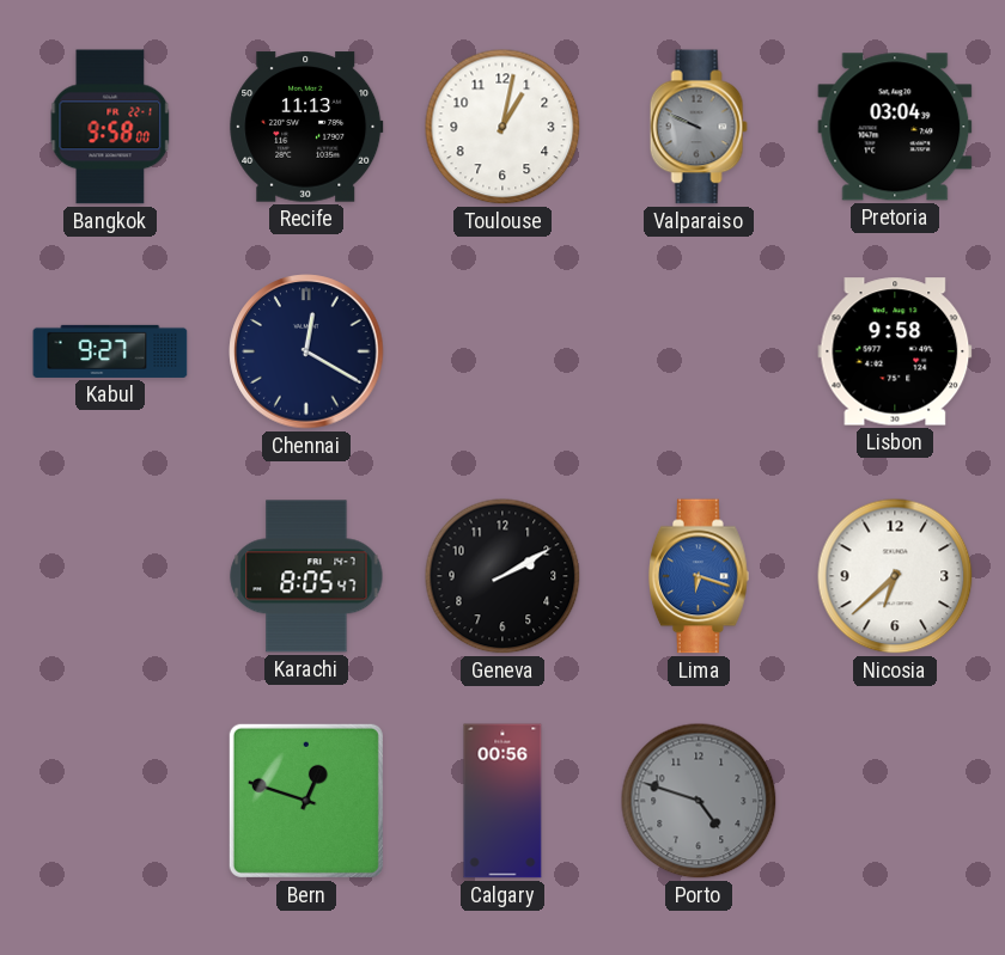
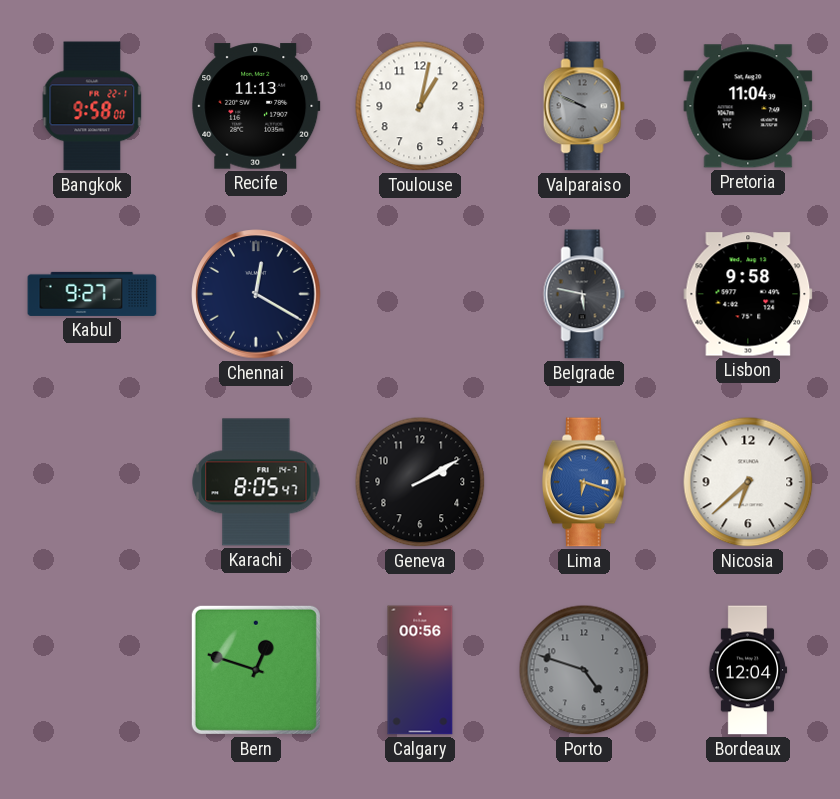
Pretoria: 03:04 -> 11:04
Belgrade: none -> 5:47
Bordeaux: none -> 12:04
